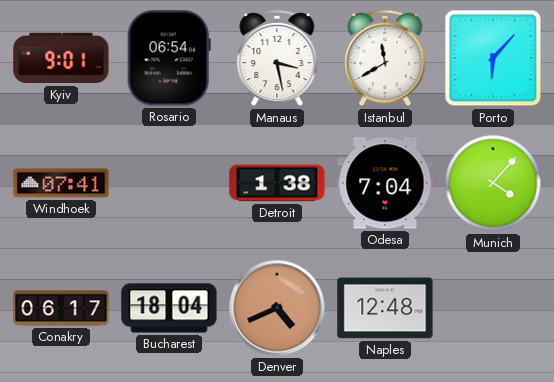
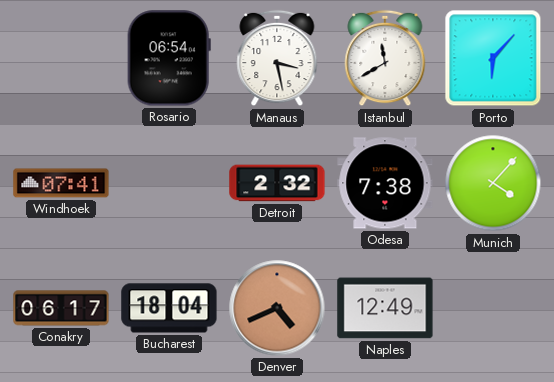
Kyiv: 9:01 -> none
Detroit: 1:38 -> 2:32
Odesa: 7:04 -> 7:38
Naples: 12:48 -> 12:49
